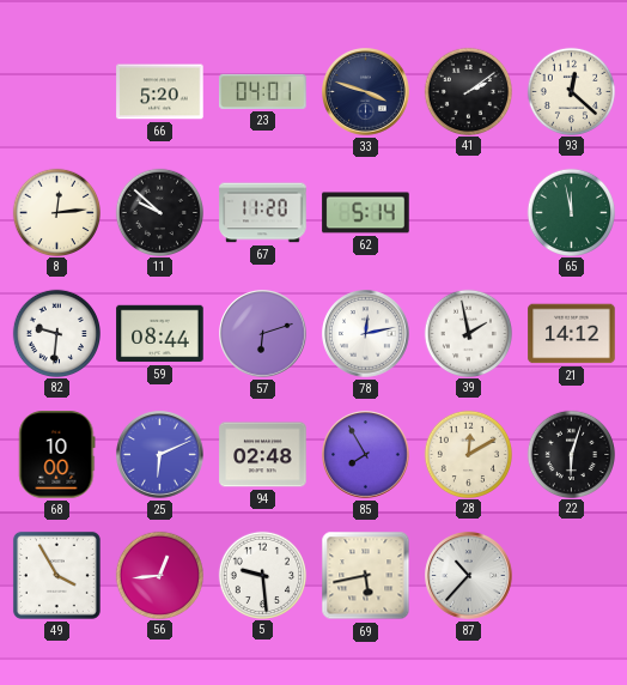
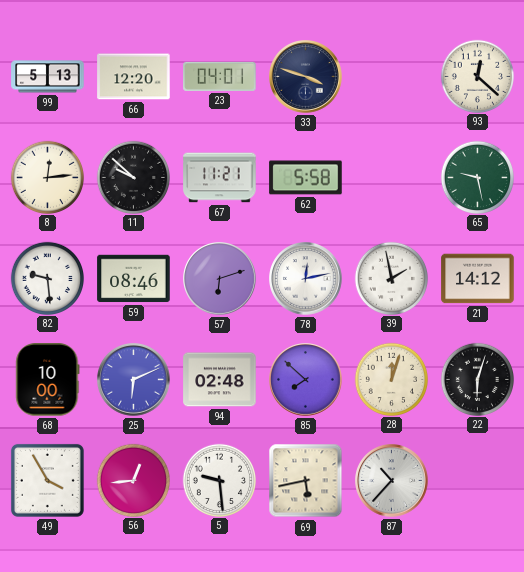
99: none -> 5:13
66: 5:20 -> 12:20
41: 2:09 -> none
67: 11:20 -> 11:21
62: 5:14 -> 5:58
65: 11:58 -> 9:28
82: 9:31 -> 9:29
59: 08:44 -> 08:46
85: 7:55 -> 7:52
28: 12:10 -> 12:03
